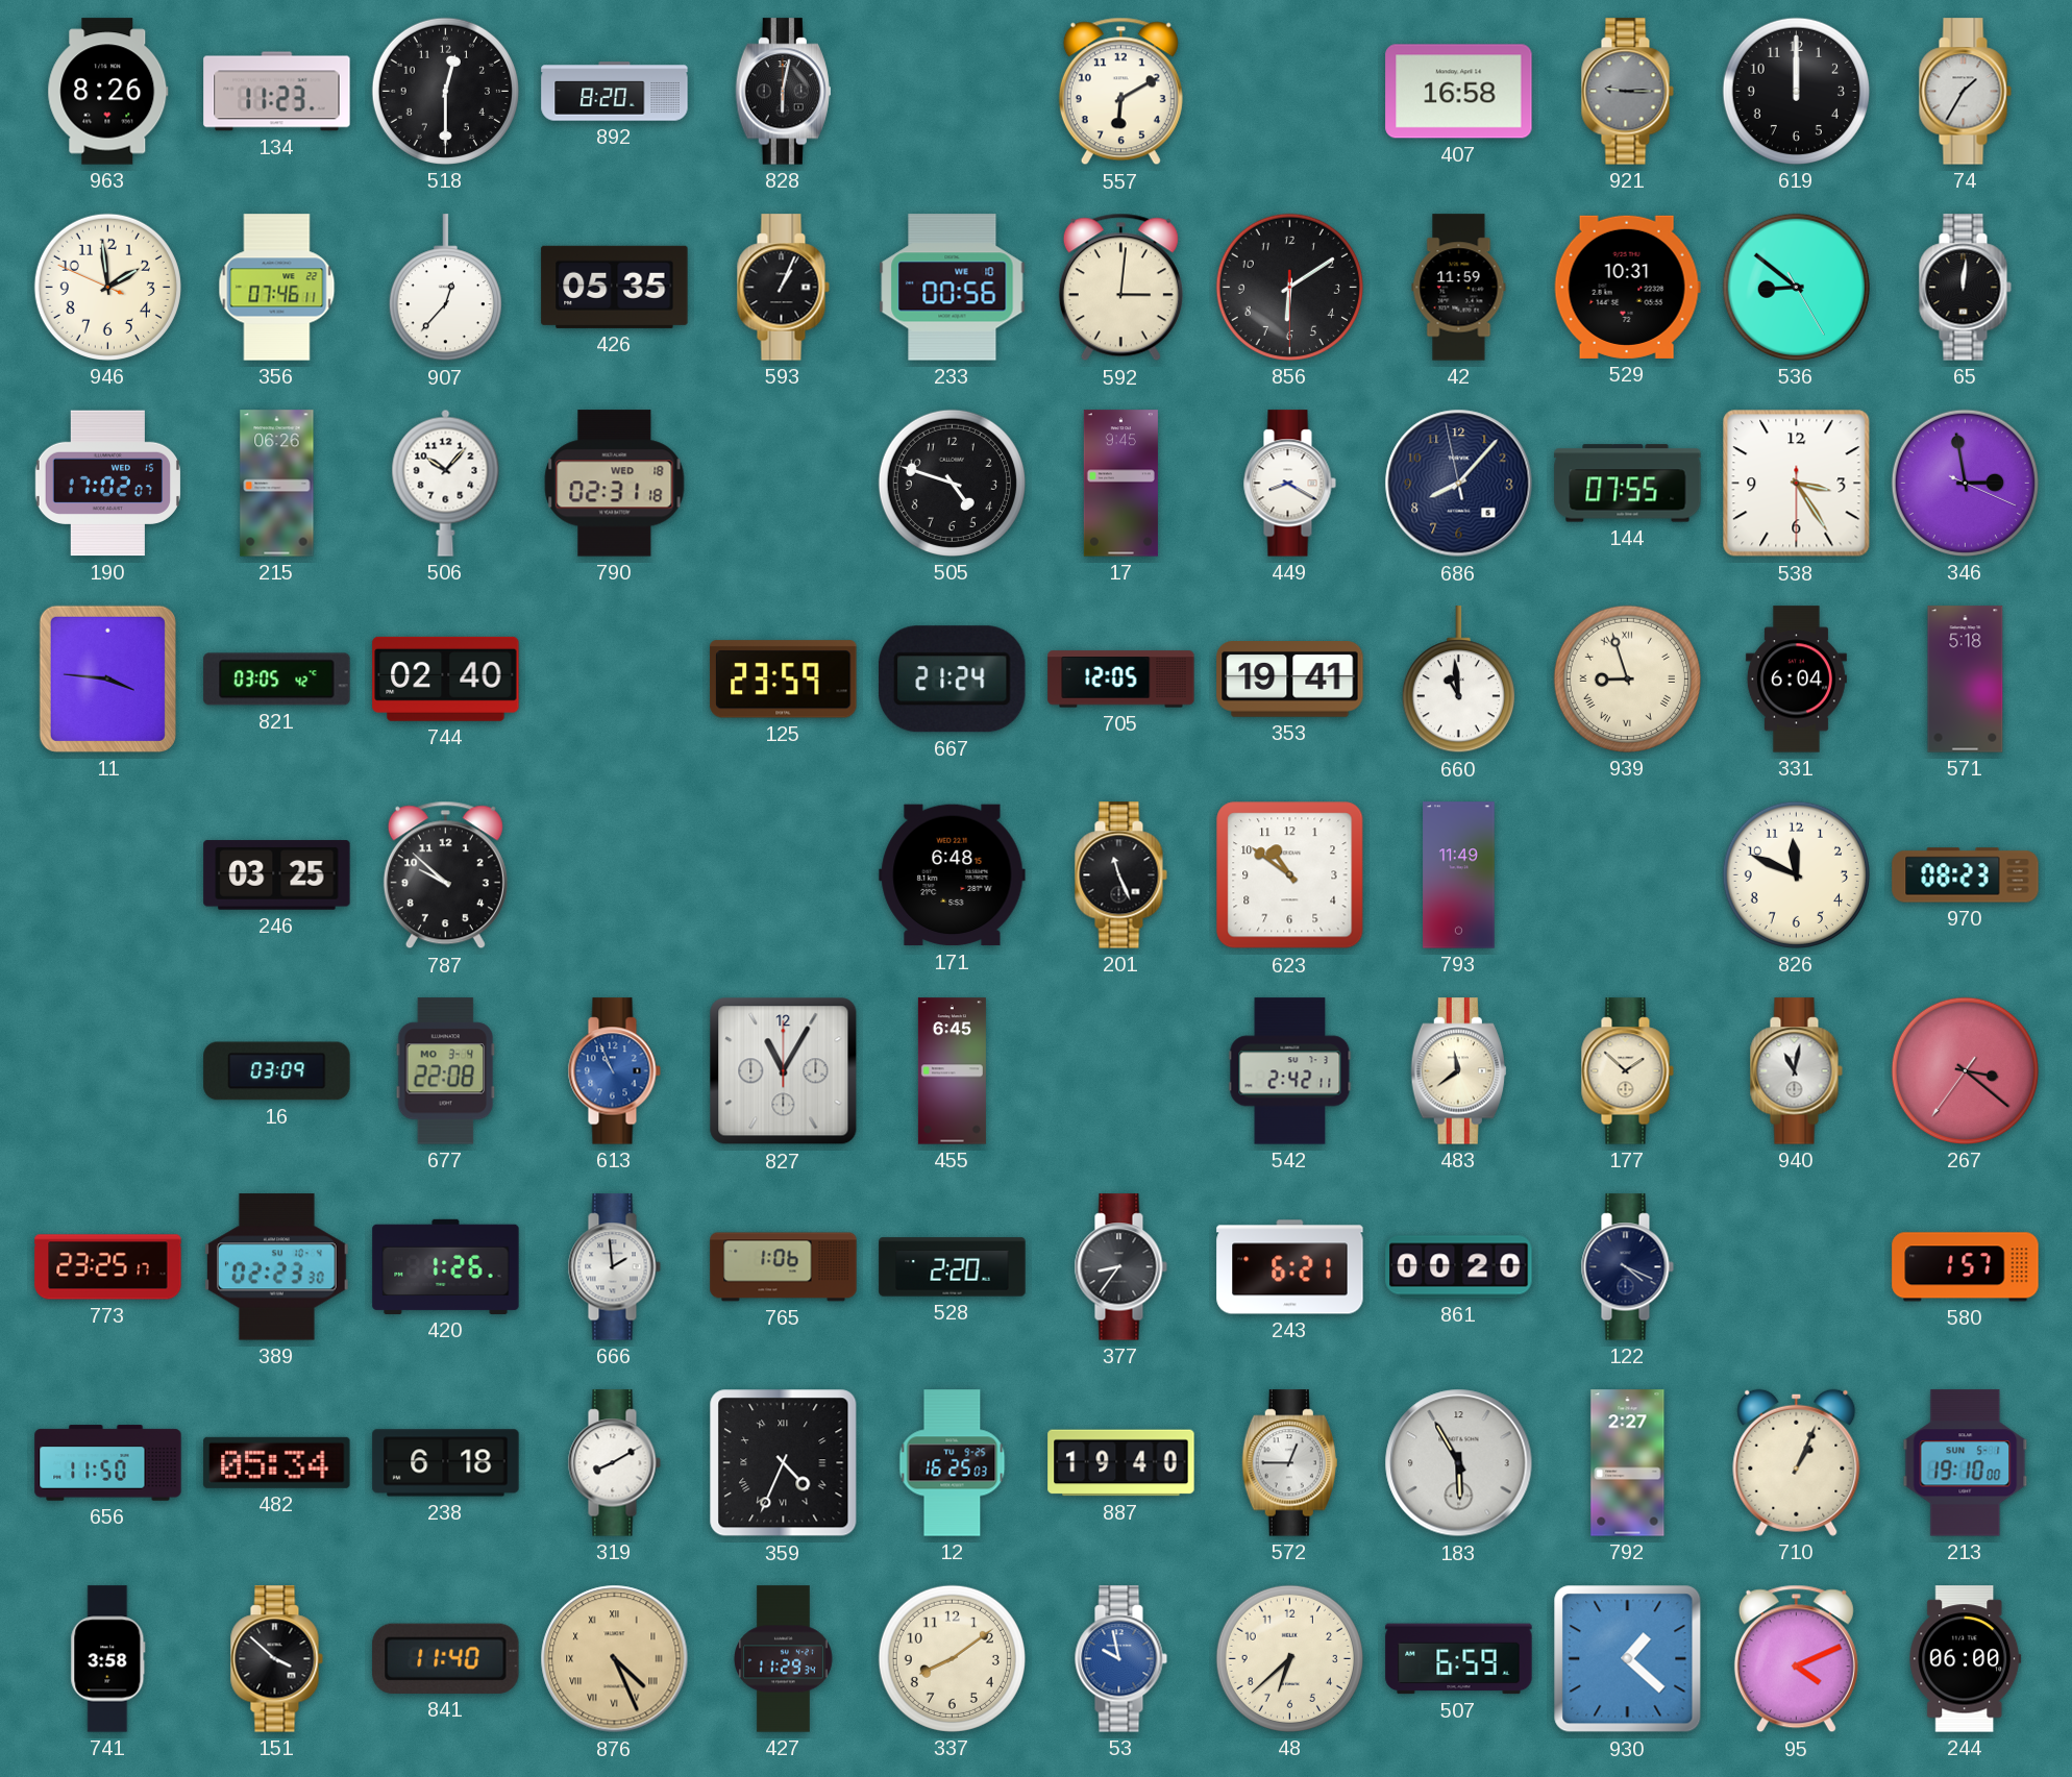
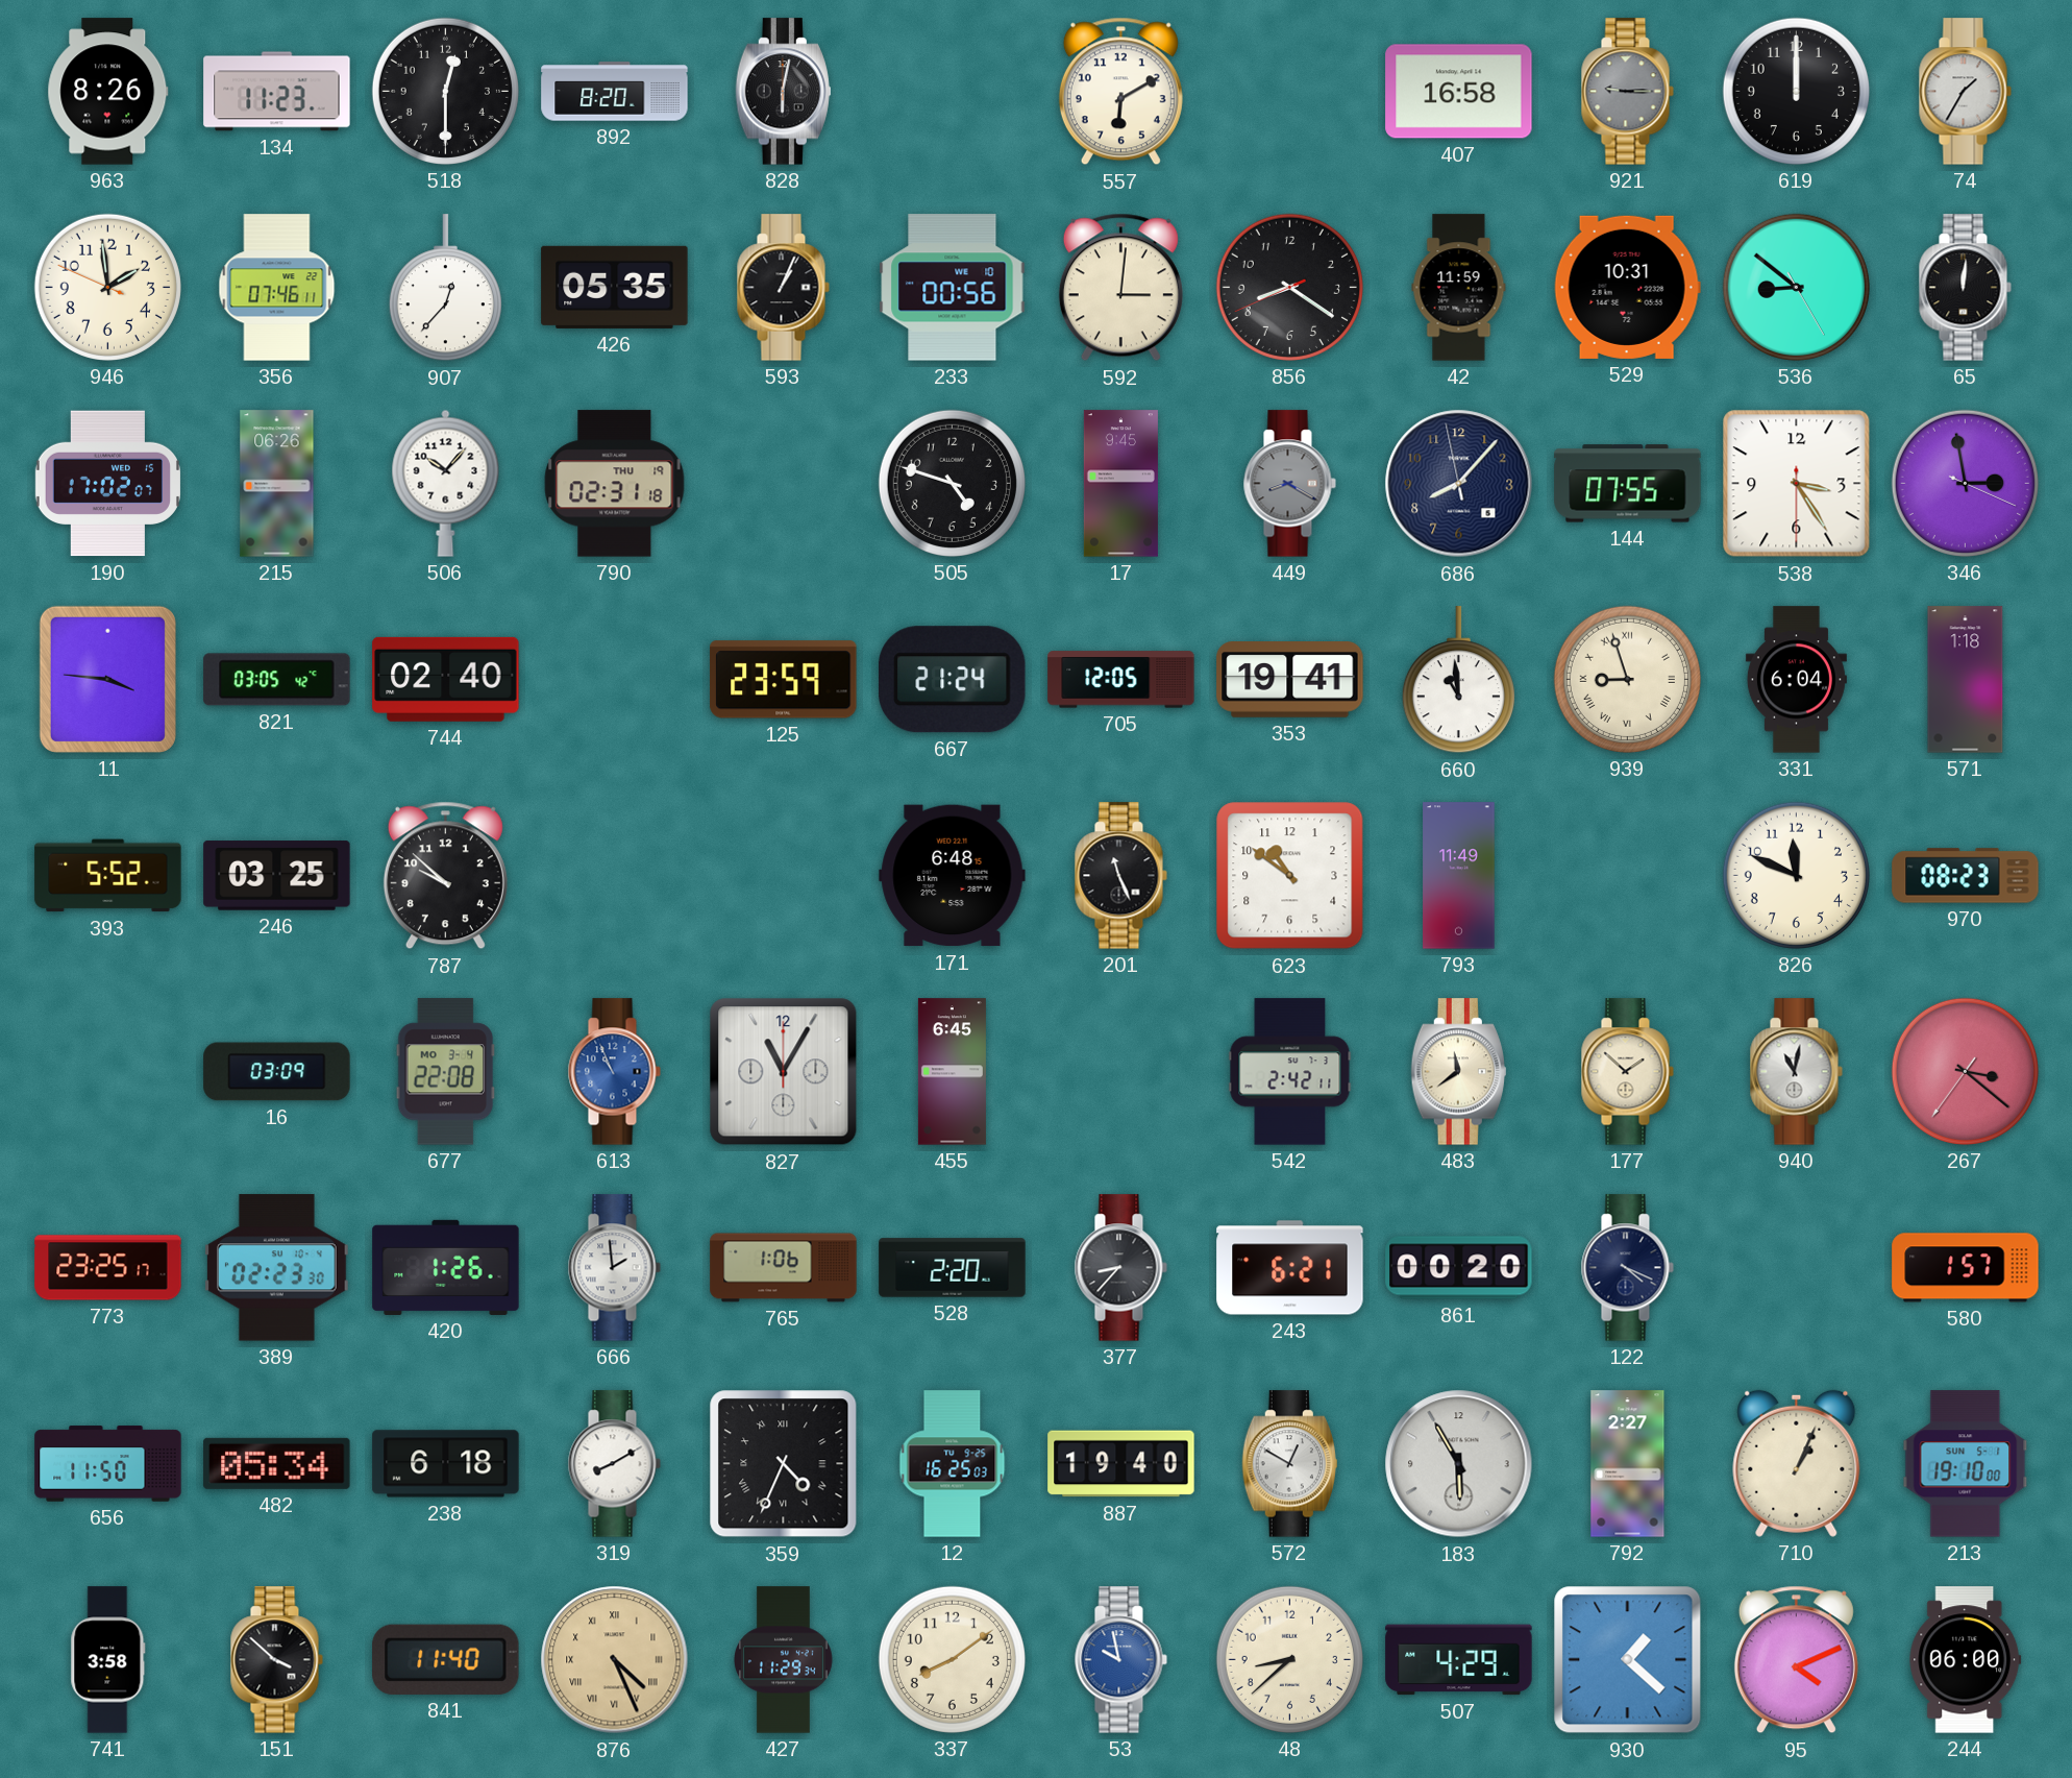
856: 6:09 -> 8:20
790 date: WED 18 -> THU 19
449 dial: white -> grey
571: 5:18 -> 1:18
393: none -> 5:52
377: 8:36 -> 8:37
572: 12:45 -> 12:50
48: 6:38 -> 8:38
507: 6:59 -> 4:29
